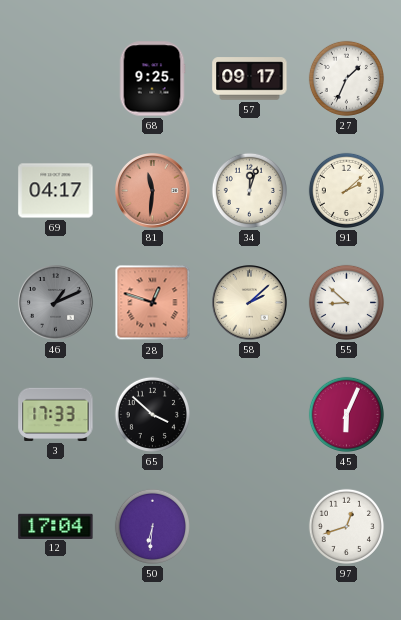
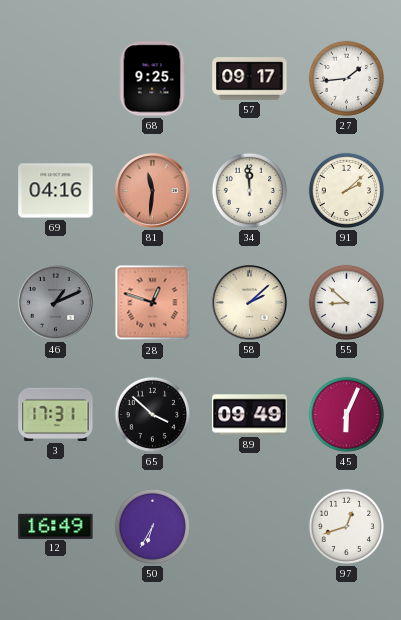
27: 1:34 -> 1:44
69: 04:17 -> 04:16
34: 12:03 -> 11:59
3: 17:33 -> 17:31
89: none -> 09:49
12: 17:04 -> 16:49
50: 6:31 -> 6:35
